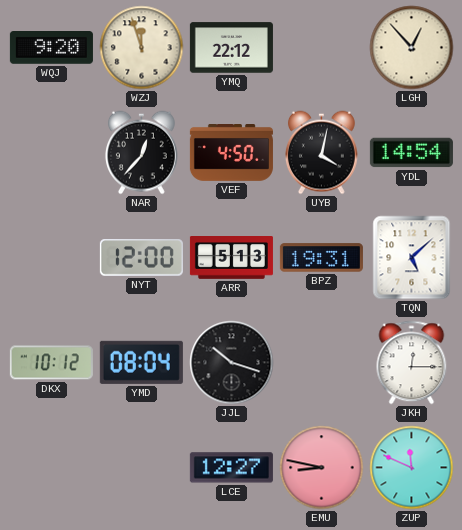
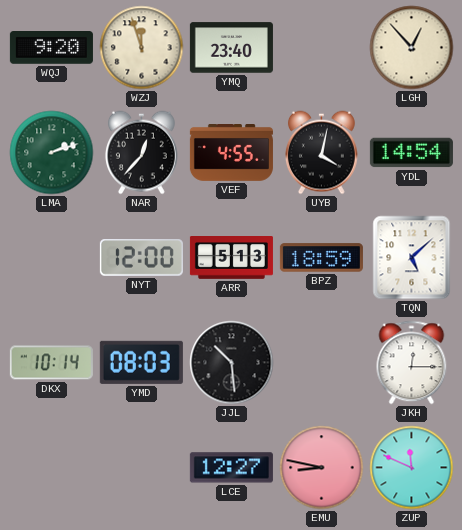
YMQ: 22:12 -> 23:40
LMA: none -> 2:12
VEF: 4:50 -> 4:55
BPZ: 19:31 -> 18:59
DKX: 10:12 -> 10:14
YMD: 08:04 -> 08:03
JJL: 10:18 -> 10:29
